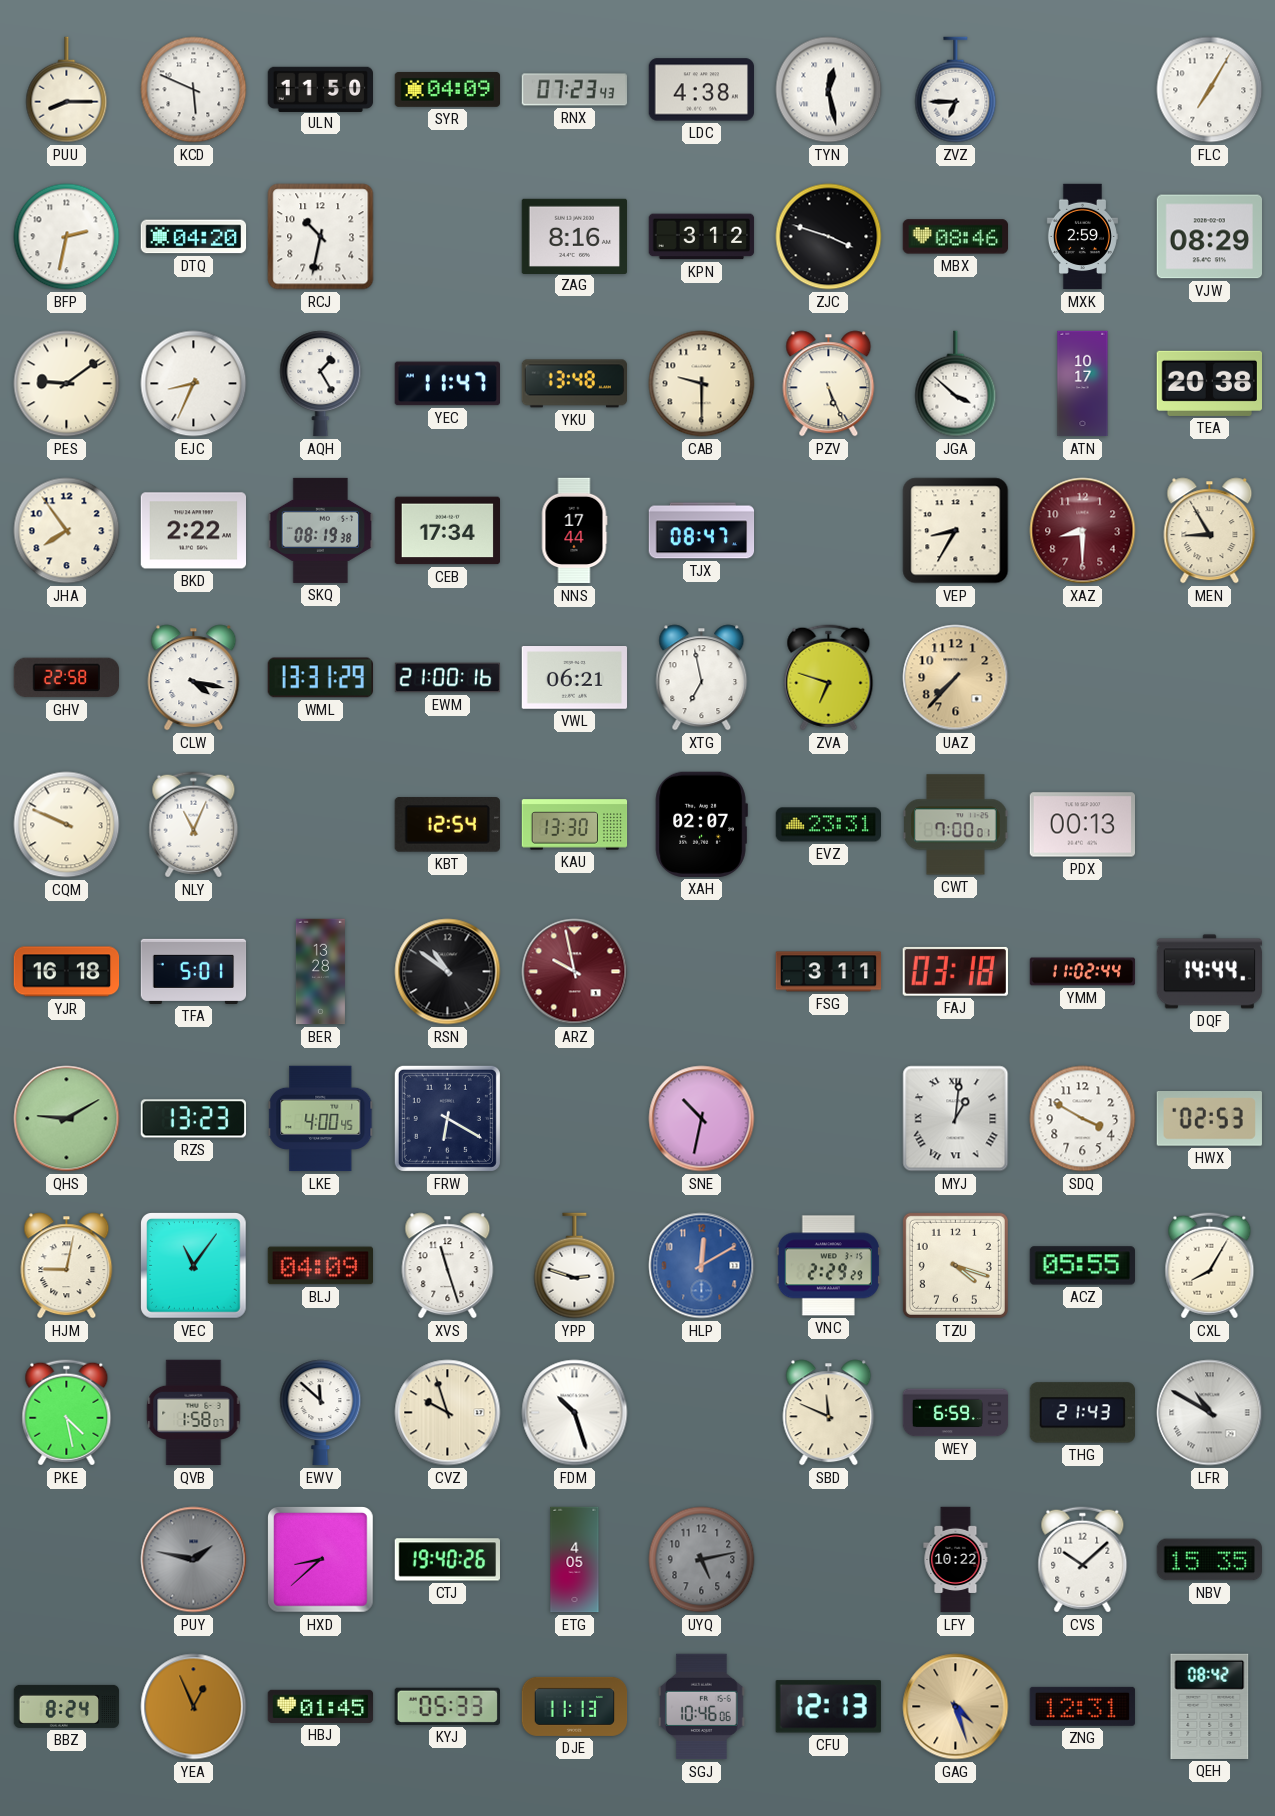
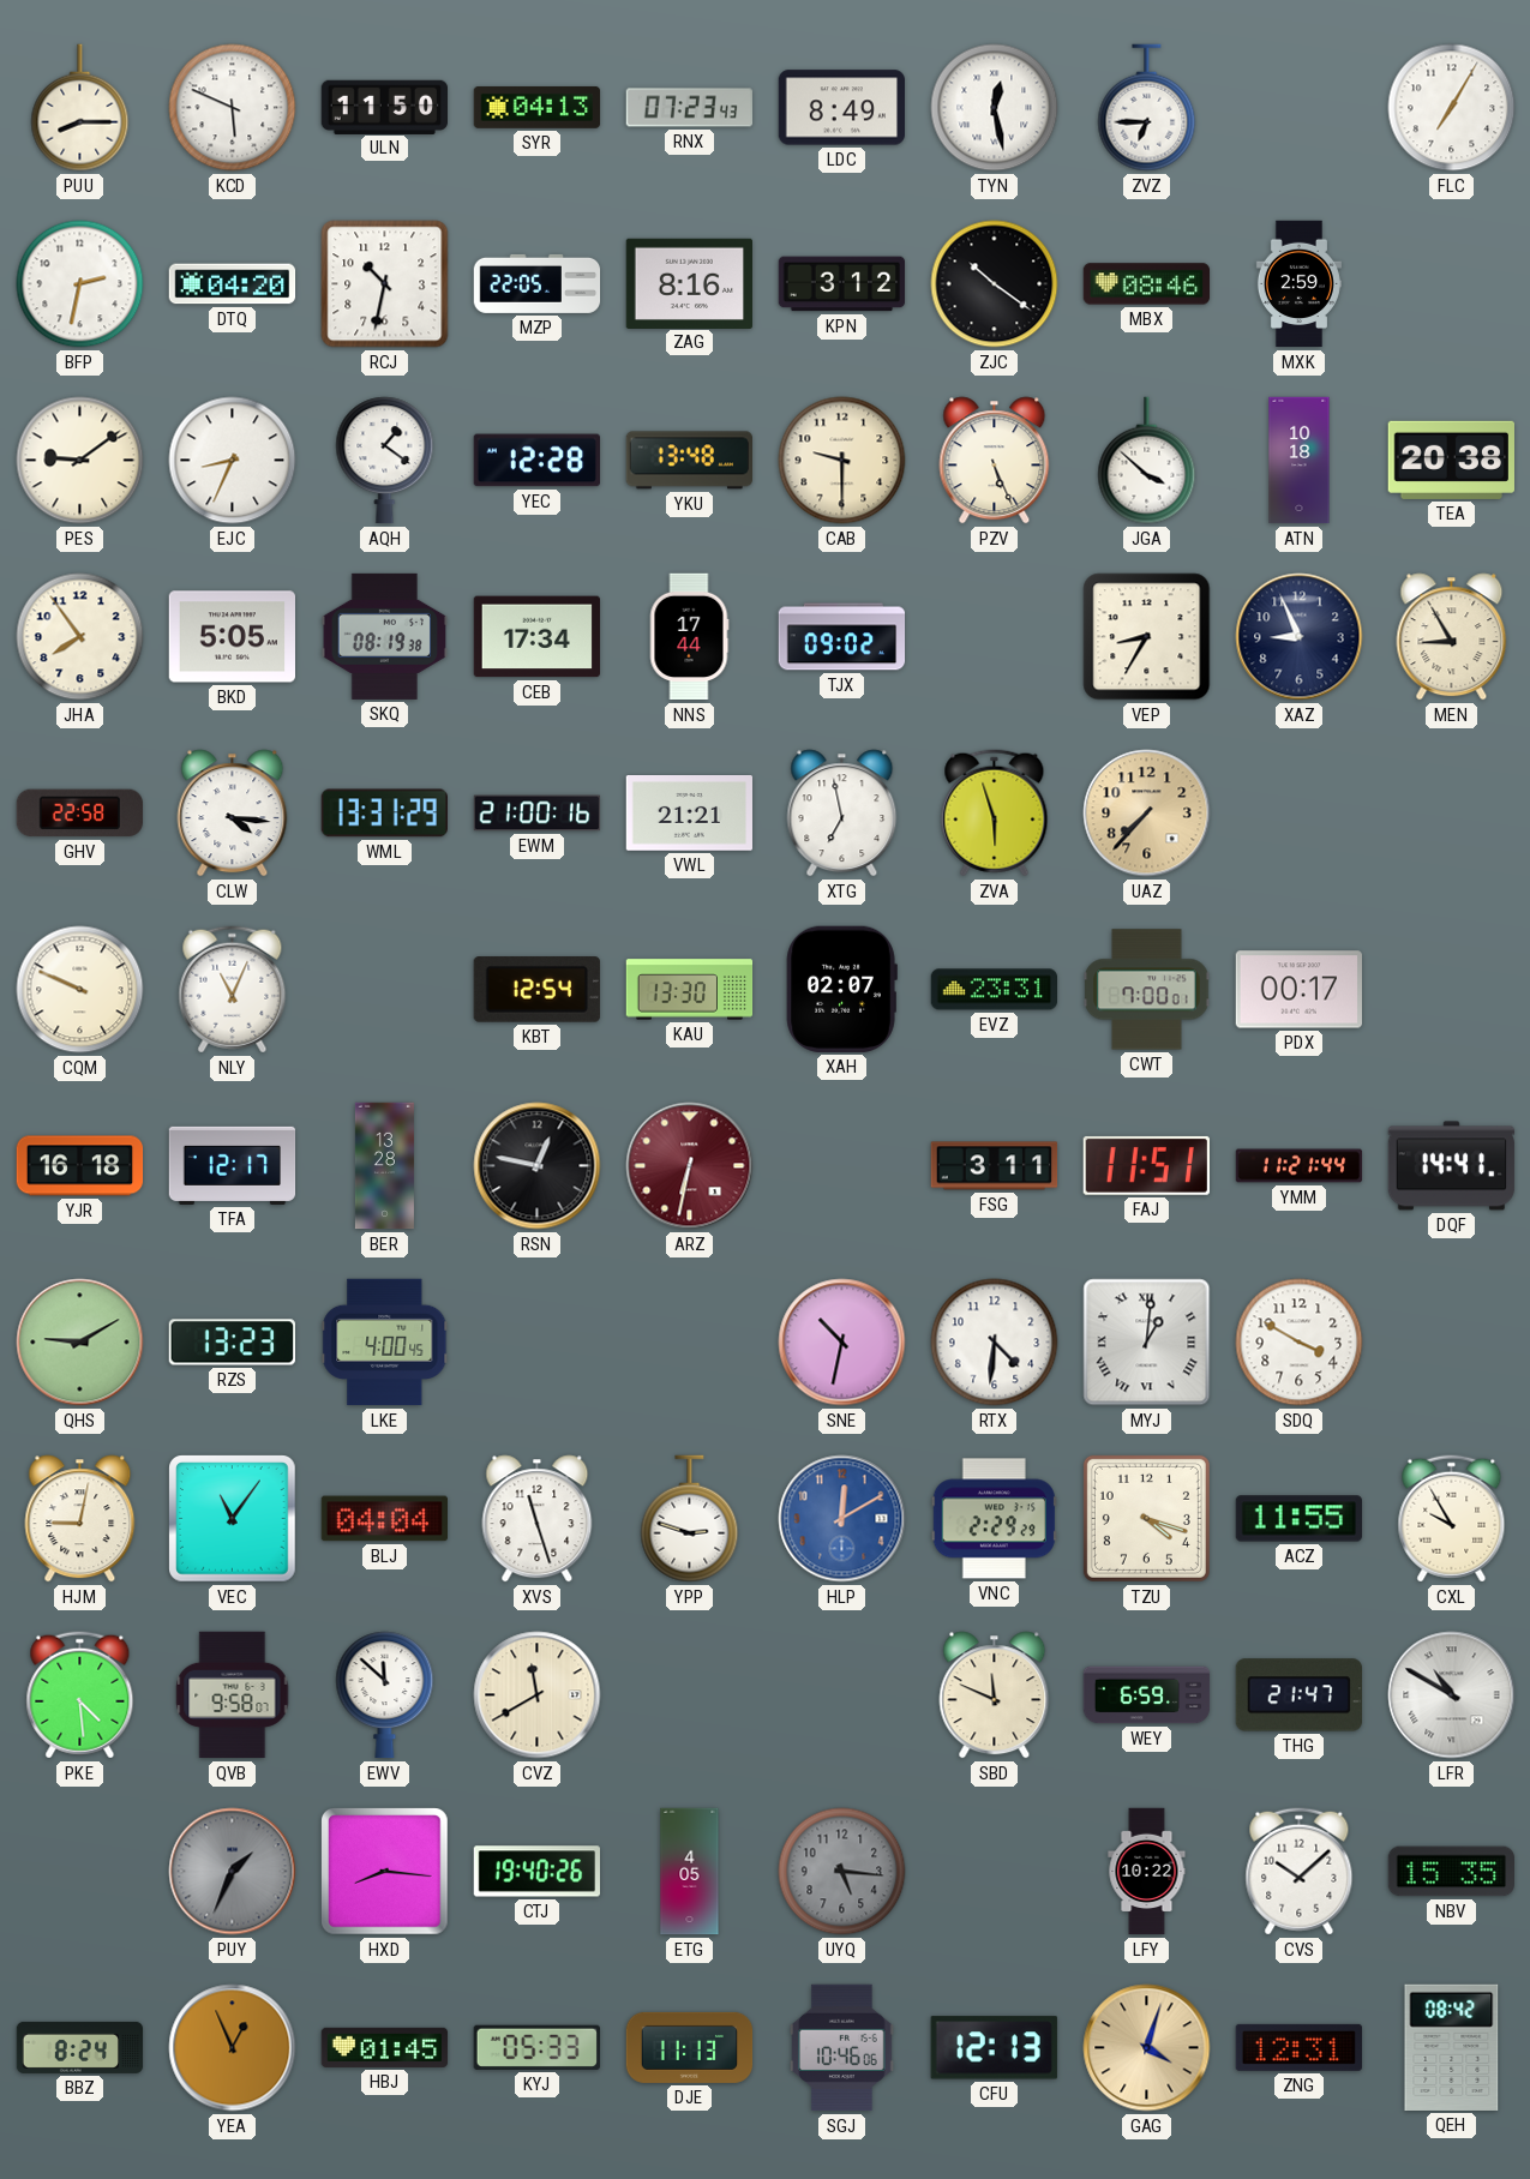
SYR: 04:09 -> 04:13
LDC: 4:38 -> 8:49
MZP: none -> 22:05
ZJC: 3:48 -> 10:21
VJW: 08:29 -> none
AQH: 1:25 -> 1:21
YEC: 11:47 -> 12:28
ATN: 10:17 -> 10:18
BKD: 2:22 -> 5:05
TJX: 08:47 -> 09:02
XAZ: 8:30 -> 8:56
XAZ dial: burgundy -> navy
CLW: 4:17 -> 4:16
VWL: 06:21 -> 21:21
ZVA: 6:48 -> 5:57
PDX: 00:13 -> 00:17
TFA: 5:01 -> 12:17
RSN: 10:51 -> 12:47
ARZ: 9:58 -> 6:32
FAJ: 03:18 -> 11:51
YMM: 11:02 -> 11:21
DQF: 14:44 -> 14:41
FRW: 6:20 -> none
RTX: none -> 4:31
HWX: 02:53 -> none
BLJ: 04:09 -> 04:04
ACZ: 05:55 -> 11:55
CXL: 8:05 -> 9:55
PKE: 4:28 -> 4:29
QVB: 1:58 -> 9:58
CVZ: 9:57 -> 11:40
FDM: 10:27 -> none
THG: 21:43 -> 21:47
PUY: 1:47 -> 1:34
HXD: 8:38 -> 8:16
UYQ: 5:13 -> 5:16
GAG: 4:27 -> 4:03
